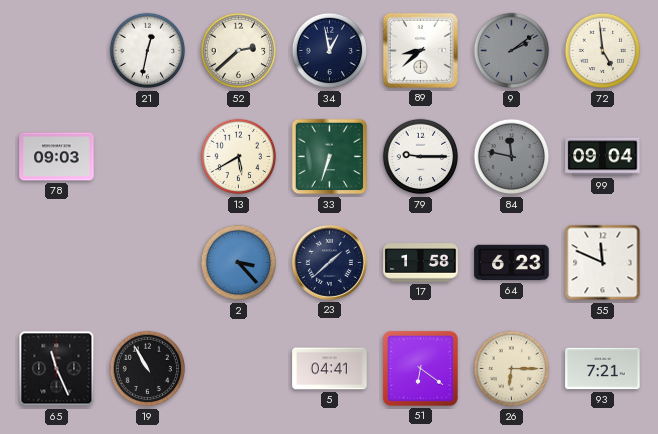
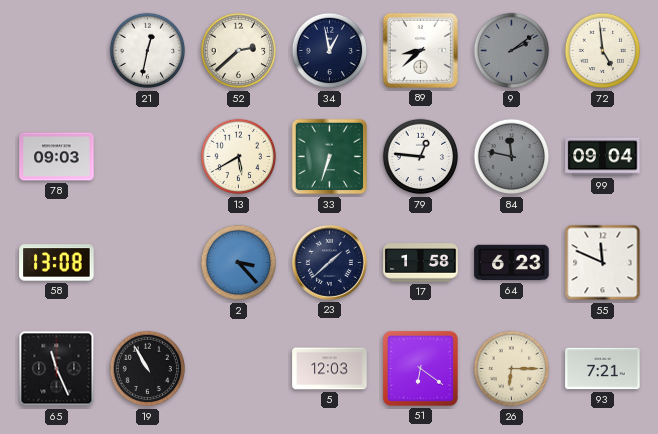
79: 9:15 -> 12:46
58: none -> 13:08
5: 04:41 -> 12:03
